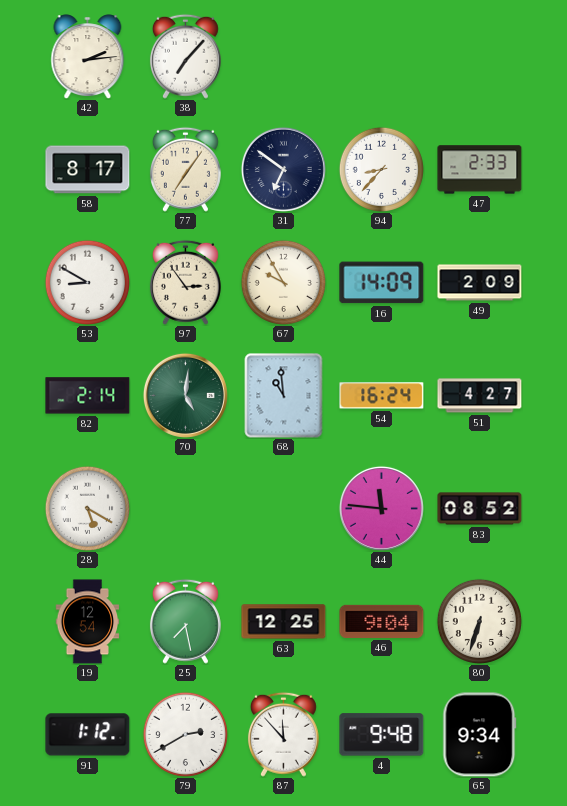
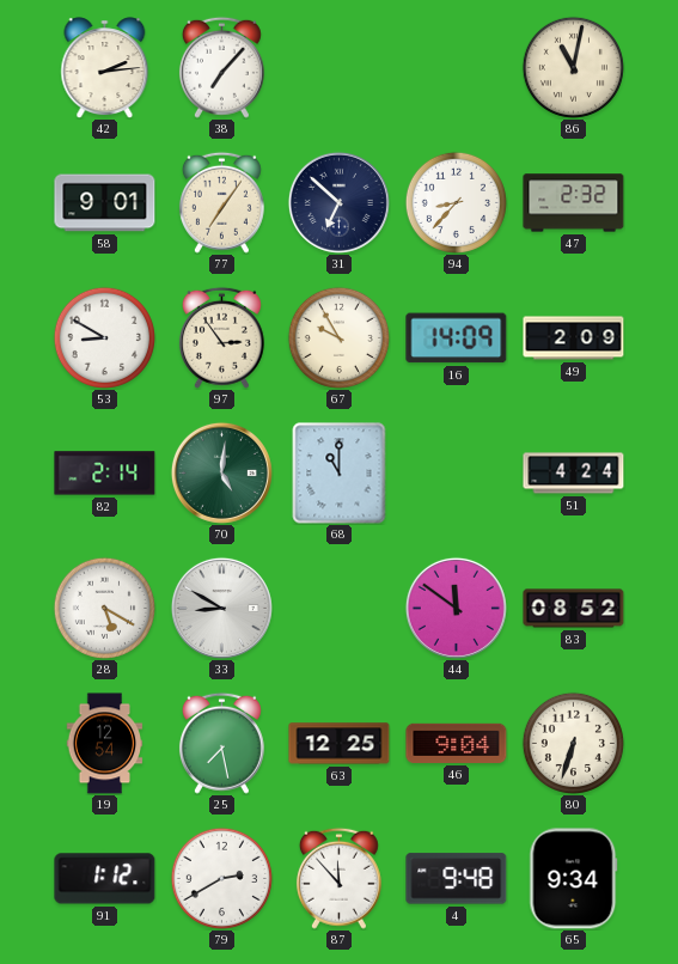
86: none -> 11:02
58: 8:17 -> 9:01
31: 6:51 -> 6:52
47: 2:33 -> 2:32
68: 10:59 -> 11:00
54: 16:24 -> none
51: 4:27 -> 4:24
33: none -> 8:50
44: 11:46 -> 11:51
